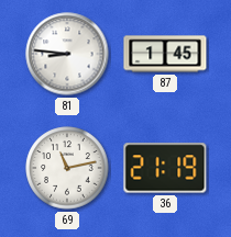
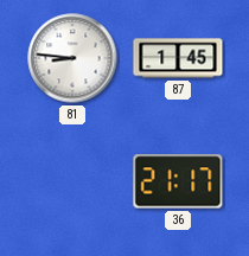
69: 11:13 -> none
36: 21:19 -> 21:17
